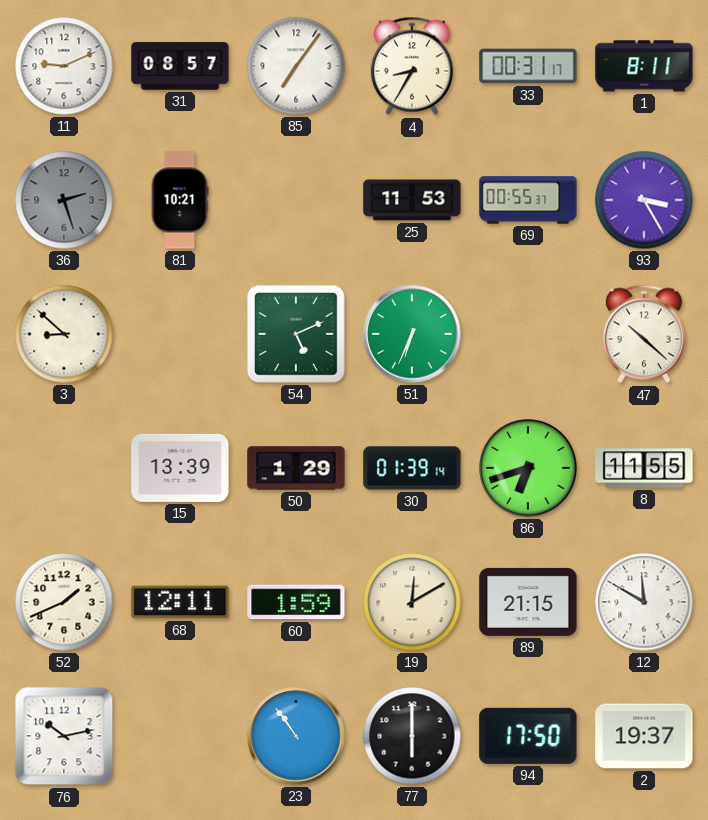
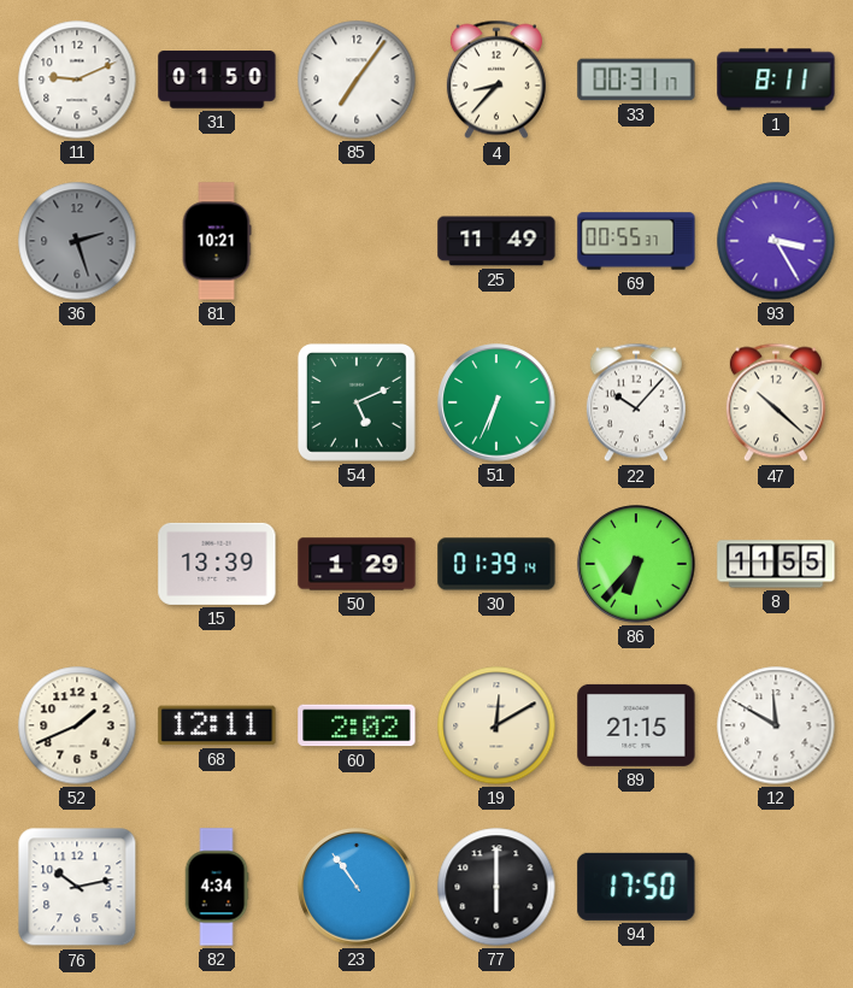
31: 08:57 -> 01:50
4: 8:35 -> 8:37
25: 11:53 -> 11:49
3: 8:52 -> none
22: none -> 10:07
86: 6:42 -> 6:37
60: 1:59 -> 2:02
82: none -> 4:34
2: 19:37 -> none
